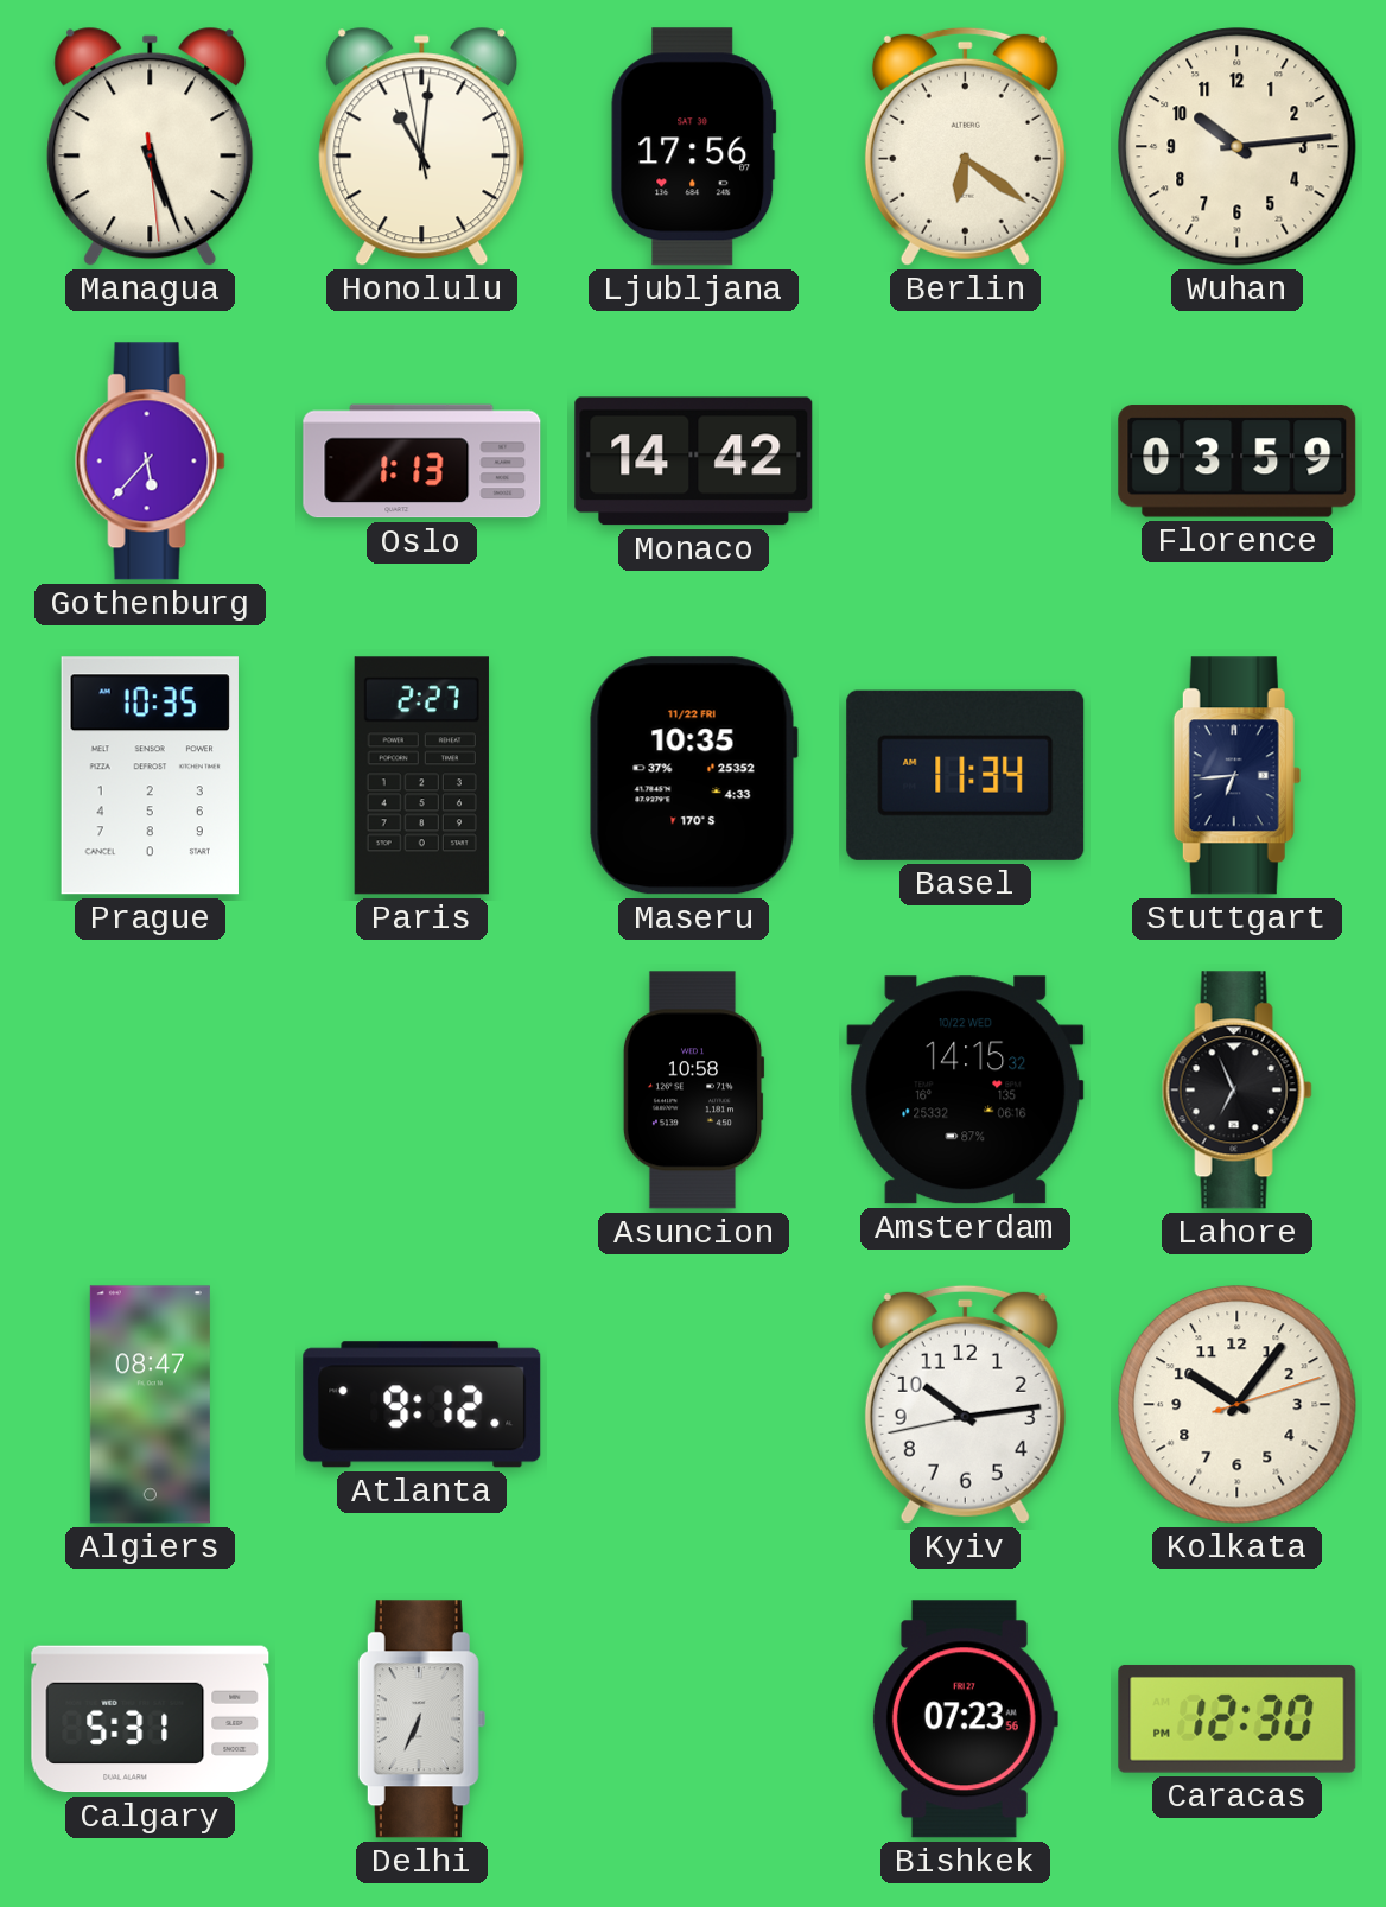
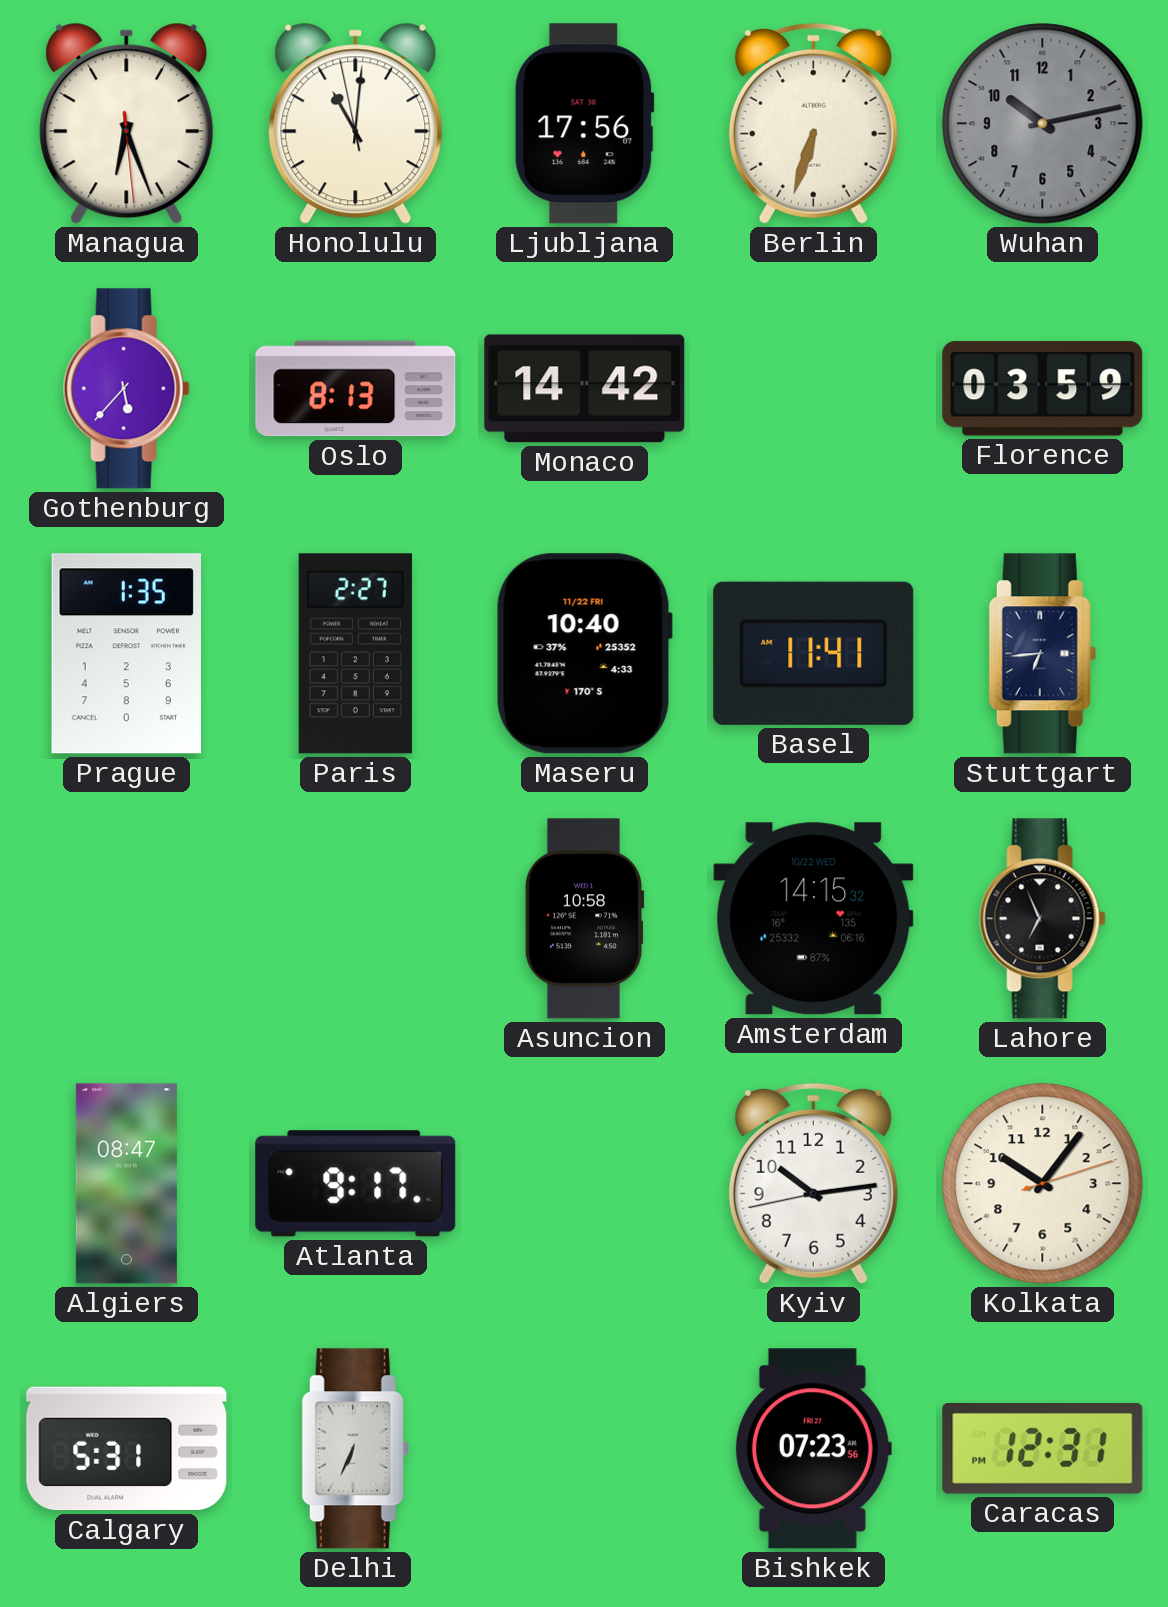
Managua: 5:26 -> 6:26
Berlin: 6:21 -> 6:33
Wuhan: 10:14 -> 10:13
Wuhan dial: cream -> grey
Oslo: 1:13 -> 8:13
Prague: 10:35 -> 1:35
Maseru: 10:35 -> 10:40
Basel: 11:34 -> 11:41
Atlanta: 9:12 -> 9:17
Caracas: 12:30 -> 12:31
